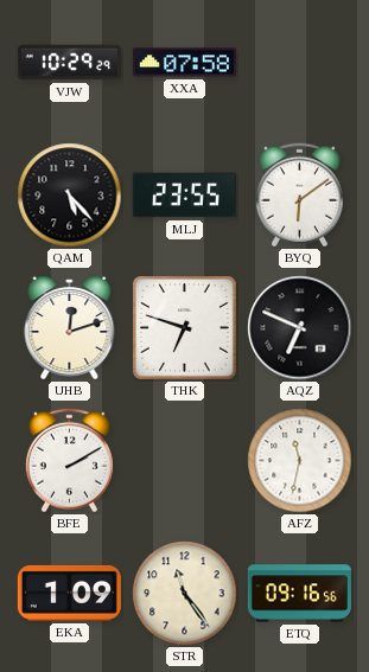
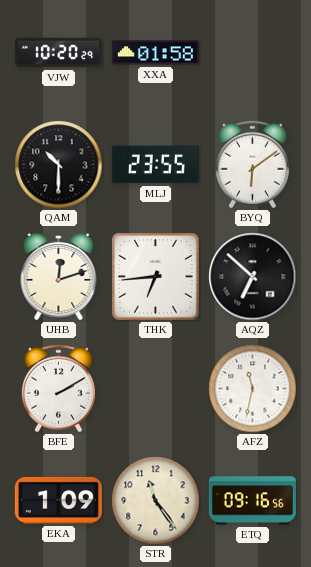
VJW: 10:29 -> 10:20
XXA: 07:58 -> 01:58
QAM: 5:23 -> 10:30
THK: 6:48 -> 6:44
AQZ: 6:49 -> 6:52
